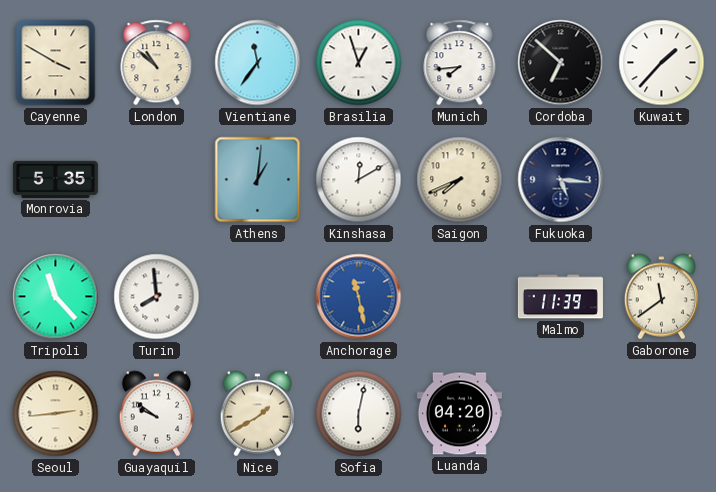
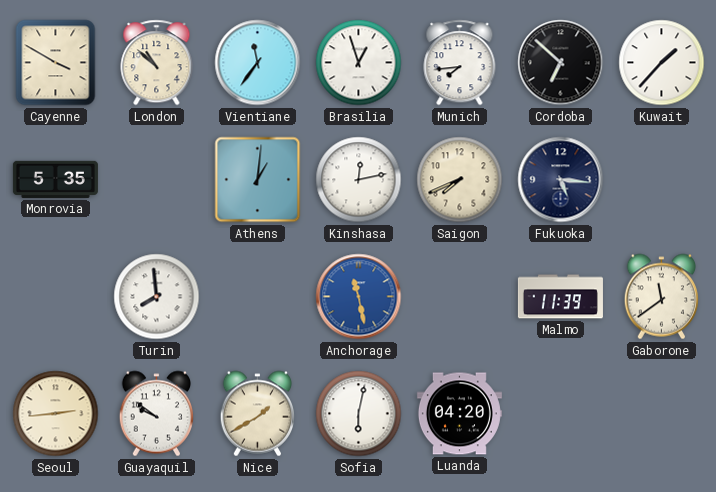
Kinshasa: 12:10 -> 12:13
Tripoli: 11:23 -> none
